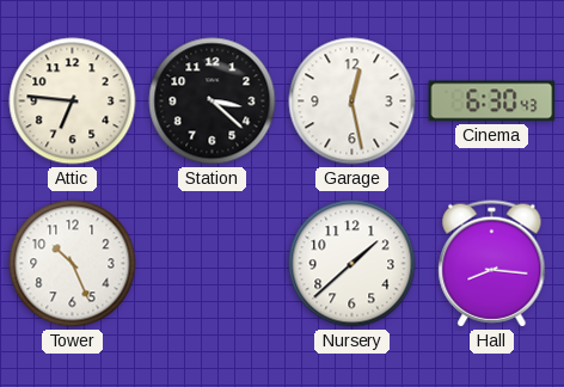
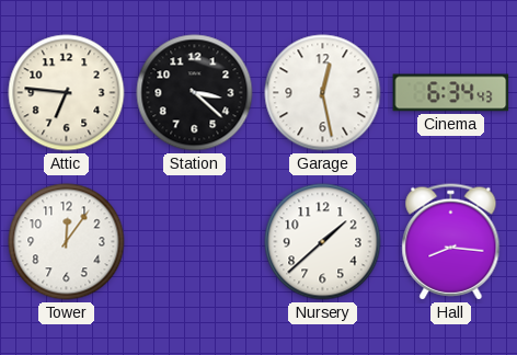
Cinema: 6:30 -> 6:34
Tower: 10:26 -> 12:06
